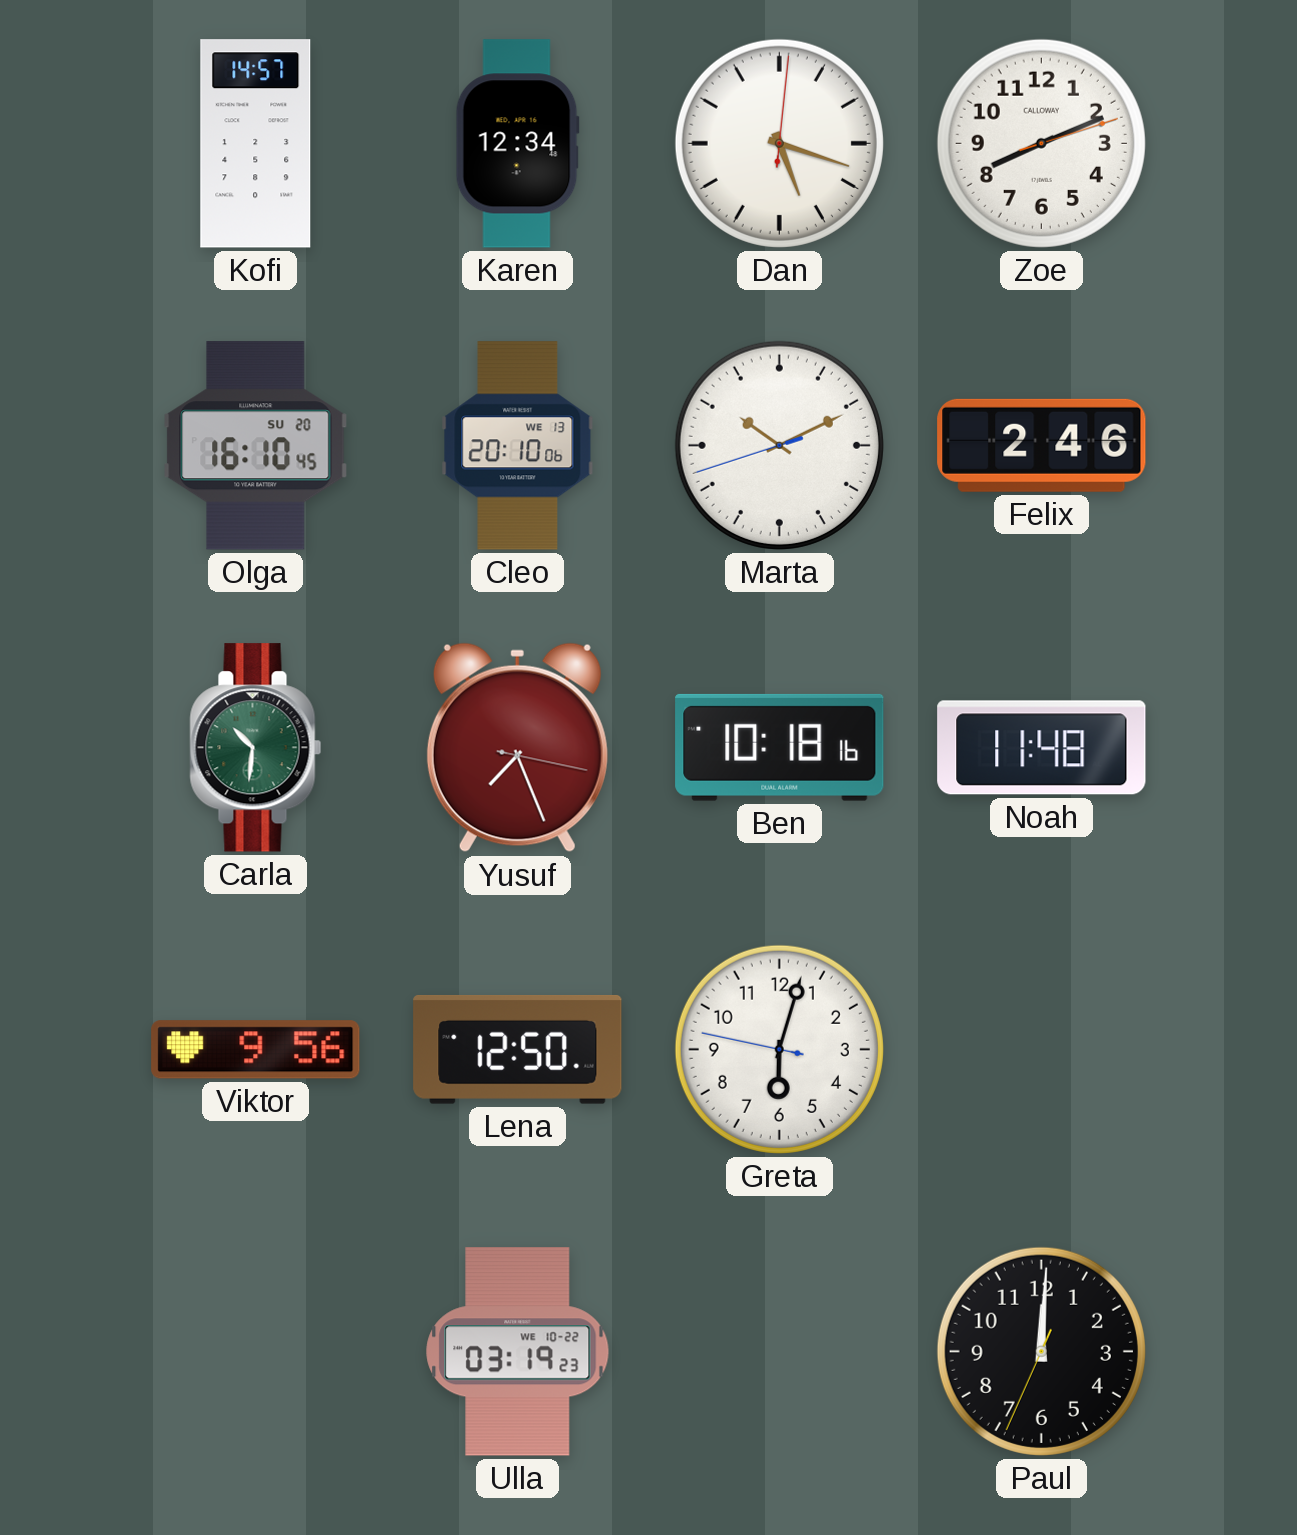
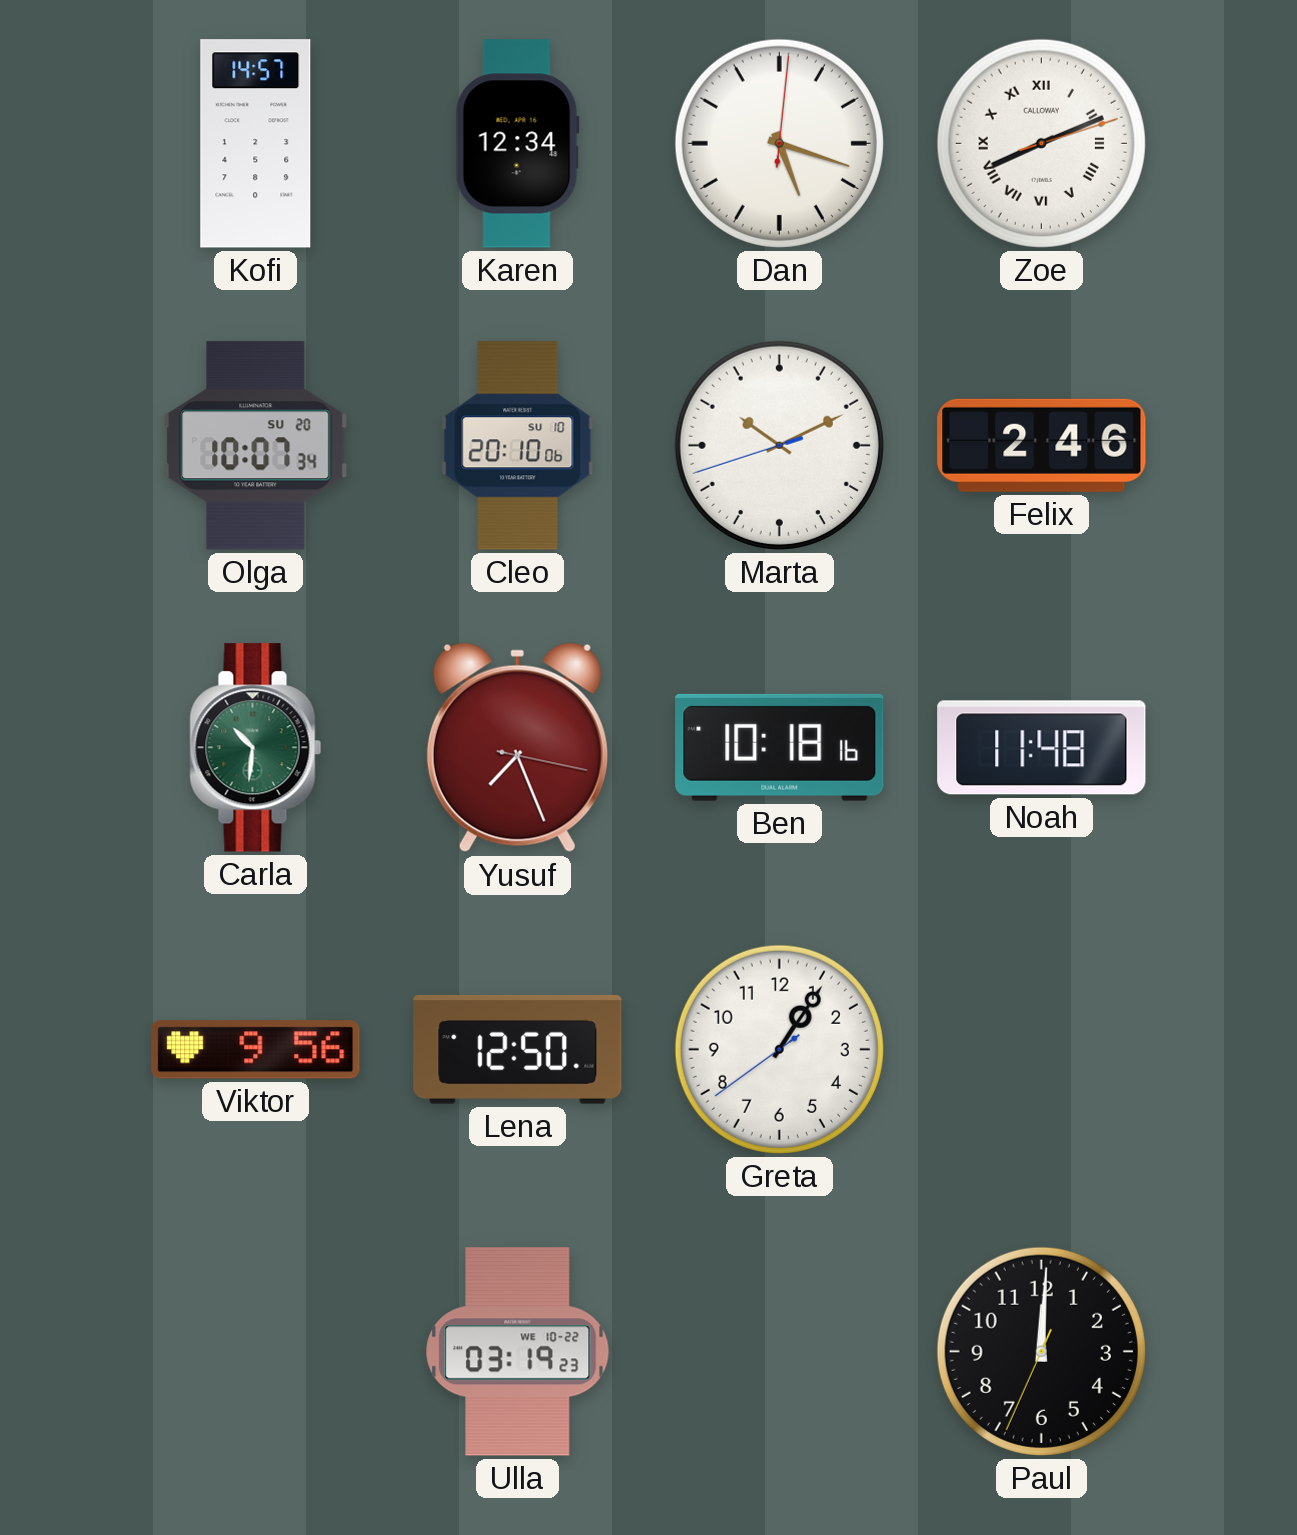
Zoe numerals: Arabic -> Roman
Olga: 16:10 -> 10:07
Cleo date: WE 13 -> SU 10
Greta: 6:02 -> 1:05
